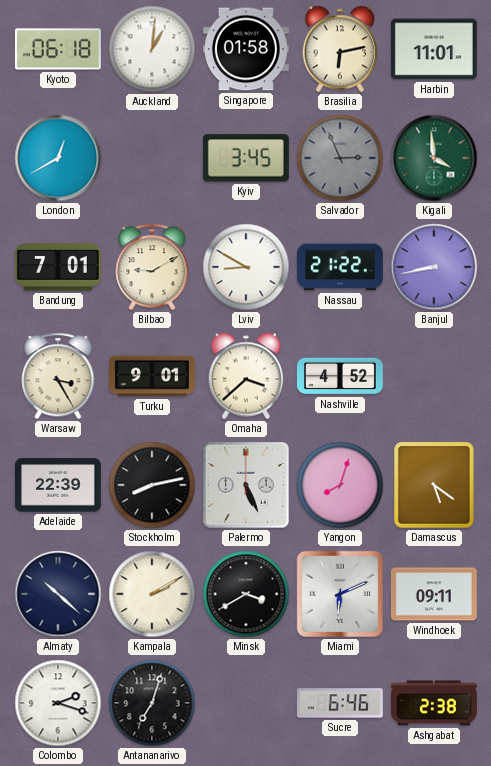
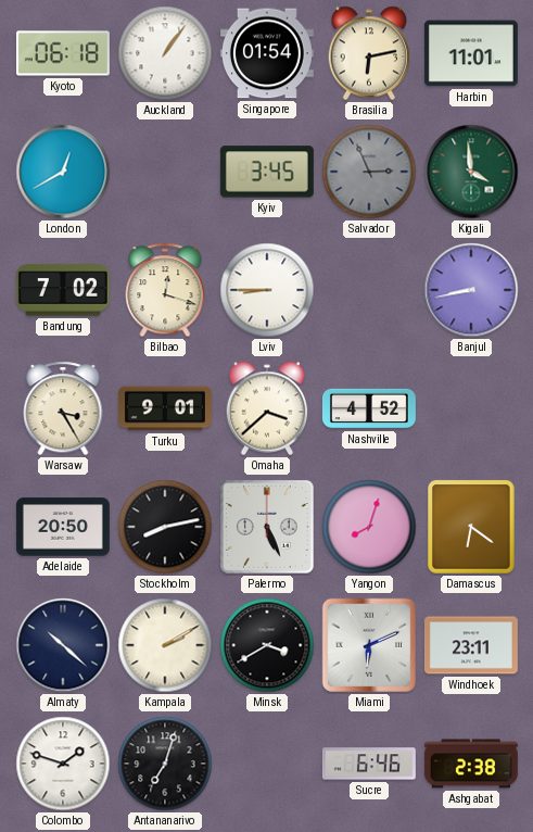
Auckland: 1:01 -> 1:06
Singapore: 01:58 -> 01:54
Bandung: 7:01 -> 7:02
Bilbao: 9:10 -> 12:18
Lviv: 8:50 -> 8:45
Nassau: 21:22 -> none
Adelaide: 22:39 -> 20:50
Damascus: 5:21 -> 6:21
Windhoek: 09:11 -> 23:11
Colombo: 2:18 -> 1:48
